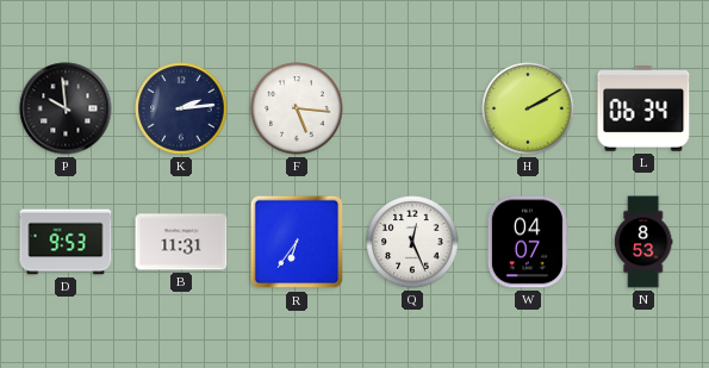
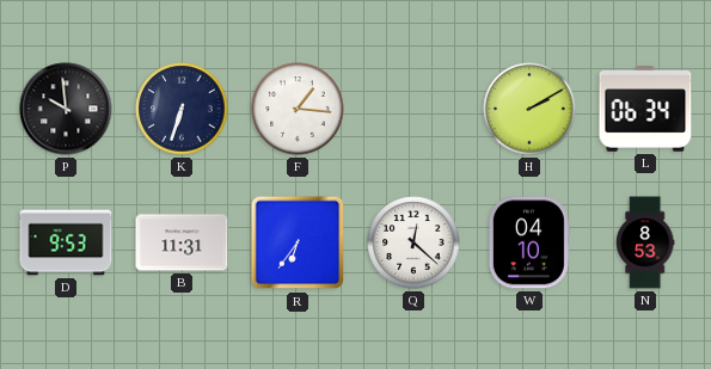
K: 2:14 -> 6:33
F: 5:16 -> 1:16
Q: 12:26 -> 12:22
W: 04:07 -> 04:10
